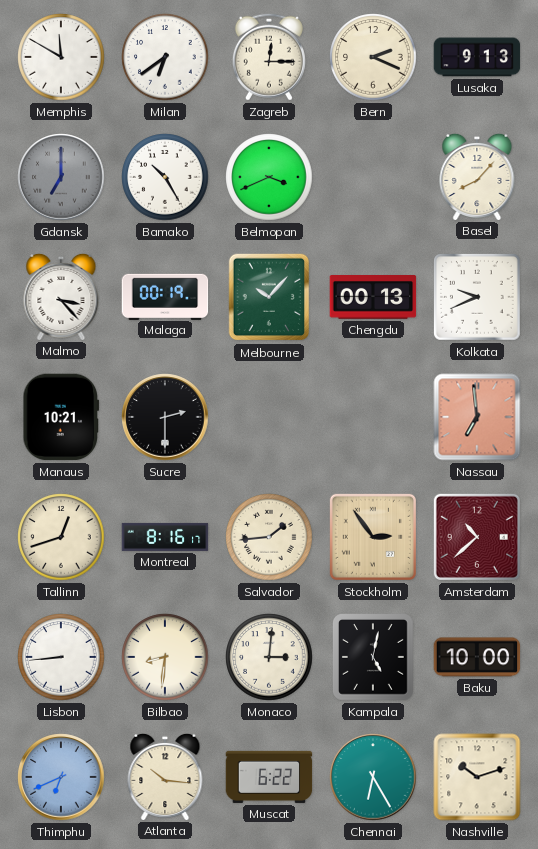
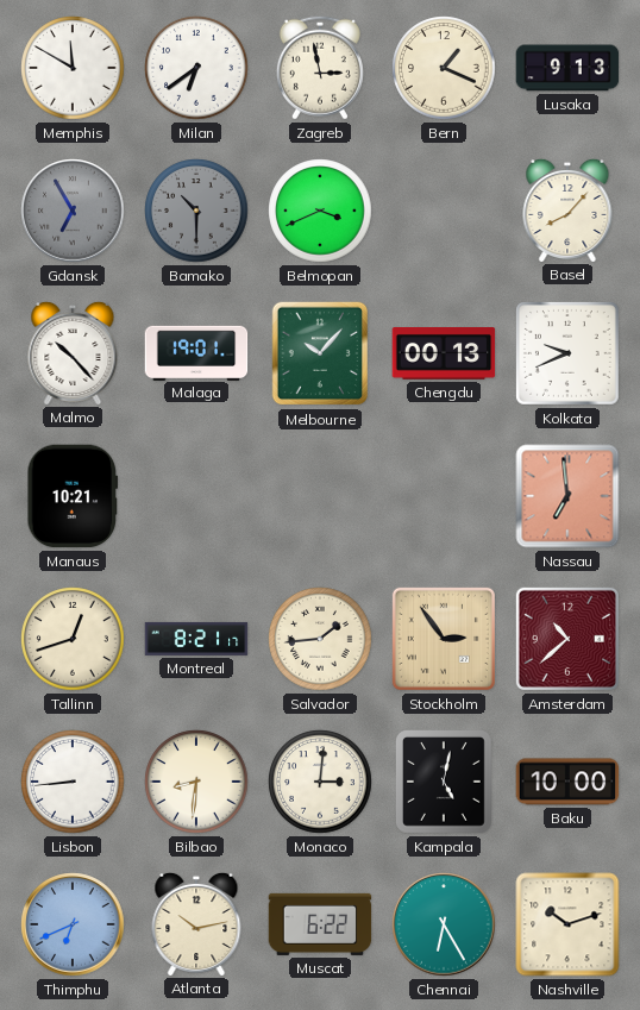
Zagreb: 12:15 -> 2:58
Bern: 2:19 -> 1:19
Gdansk: 7:00 -> 6:55
Bamako: 10:25 -> 10:30
Bamako dial: white -> grey
Malmo: 3:23 -> 10:23
Malaga: 00:19 -> 19:01
Sucre: 2:30 -> none
Montreal: 8:16 -> 8:21
Atlanta: 10:16 -> 10:13
